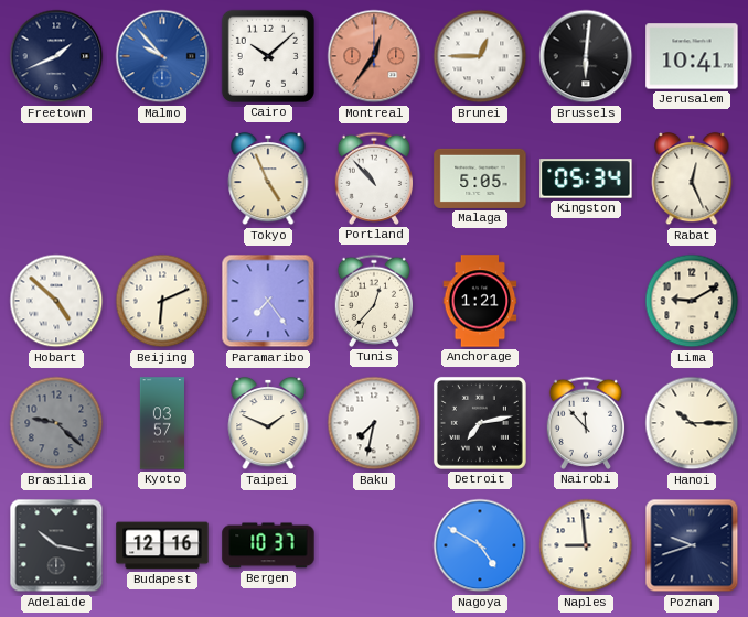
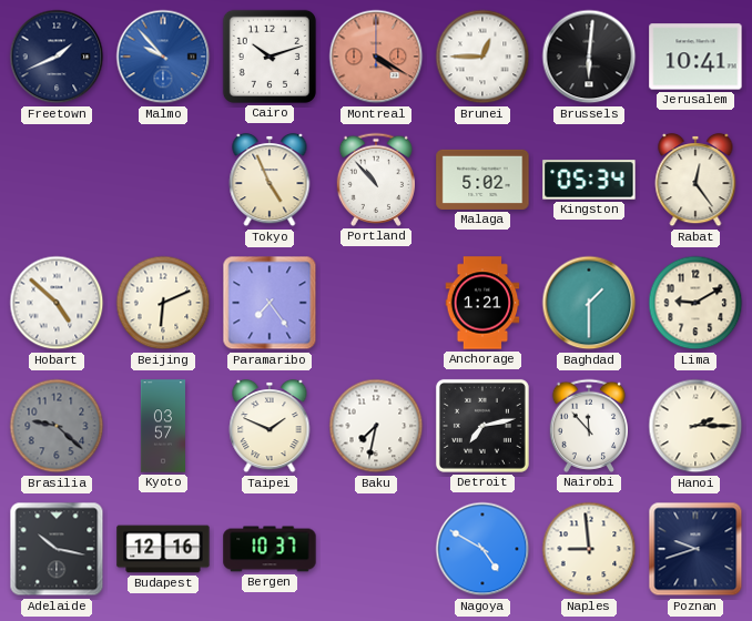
Cairo: 10:08 -> 10:12
Montreal: 12:36 -> 4:20
Malaga: 5:05 -> 5:02
Rabat: 12:26 -> 12:24
Tunis: 12:37 -> none
Baghdad: none -> 1:30
Hanoi: 10:15 -> 2:15
